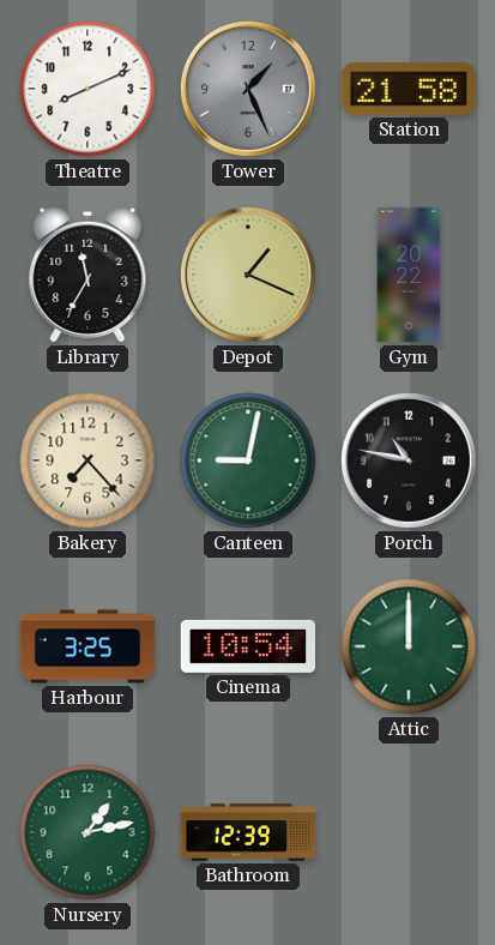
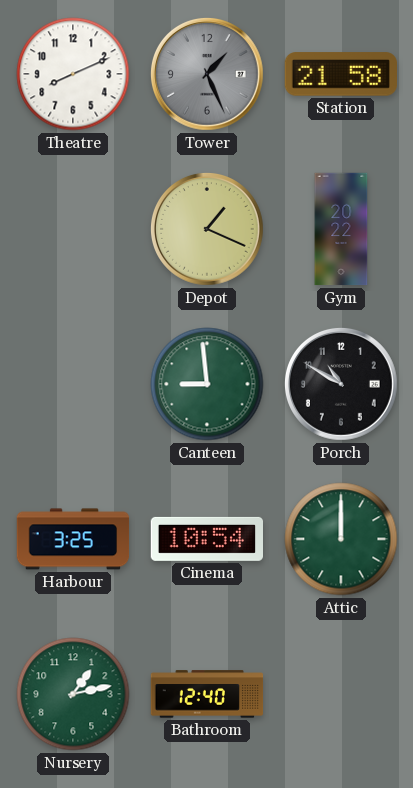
Library: 11:35 -> none
Bakery: 7:23 -> none
Canteen: 9:02 -> 8:59
Porch: 10:47 -> 10:50
Bathroom: 12:39 -> 12:40
